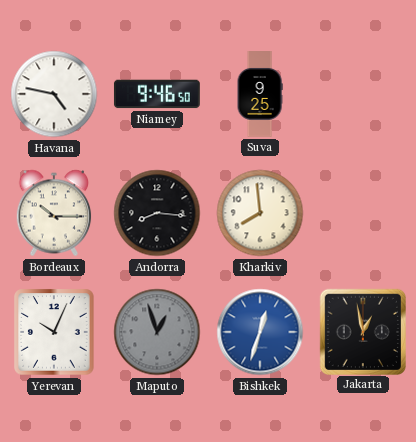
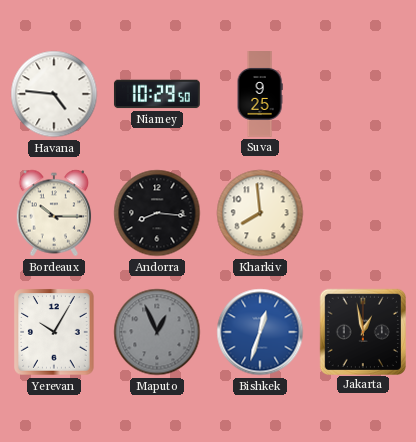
Havana: 4:47 -> 4:46
Niamey: 9:46 -> 10:29
Yerevan: 10:04 -> 10:05
Maputo: 12:57 -> 12:56
